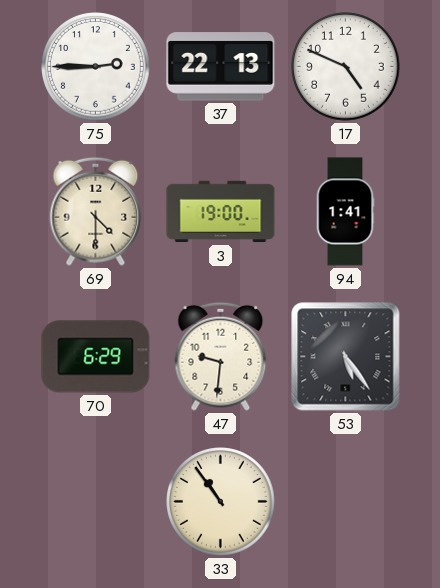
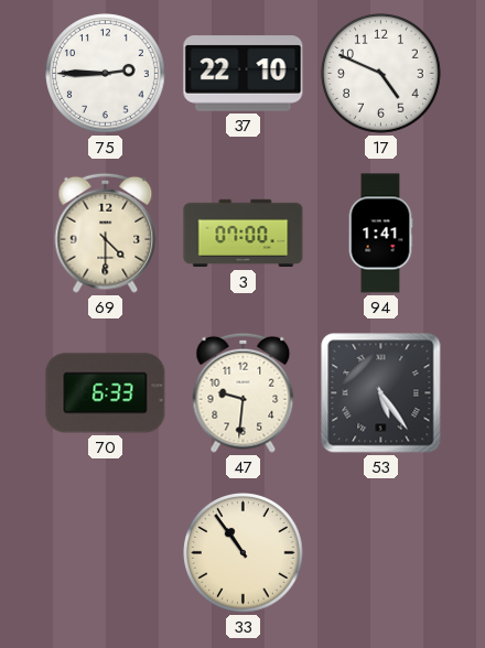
37: 22:13 -> 22:10
3: 19:00 -> 07:00
70: 6:29 -> 6:33
